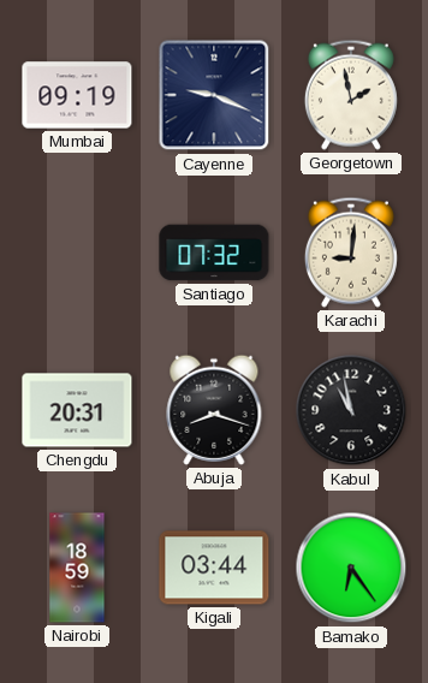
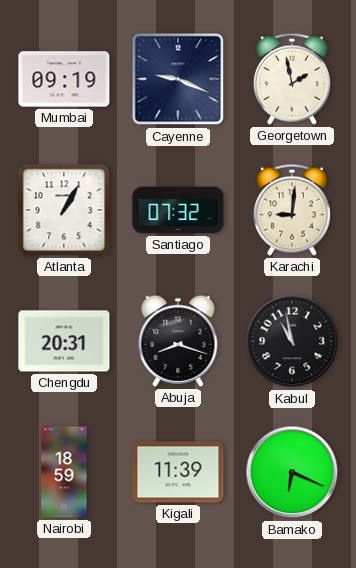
Atlanta: none -> 1:05
Kigali: 03:44 -> 11:39
Bamako: 6:24 -> 6:19
